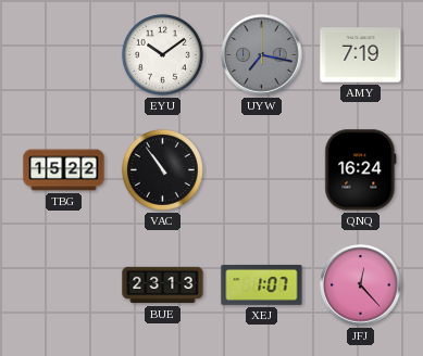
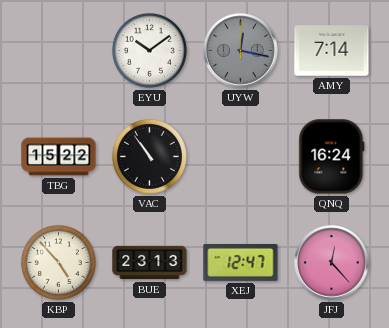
UYW: 7:17 -> 12:17
AMY: 7:19 -> 7:14
KBP: none -> 4:53
XEJ: 1:07 -> 12:47
